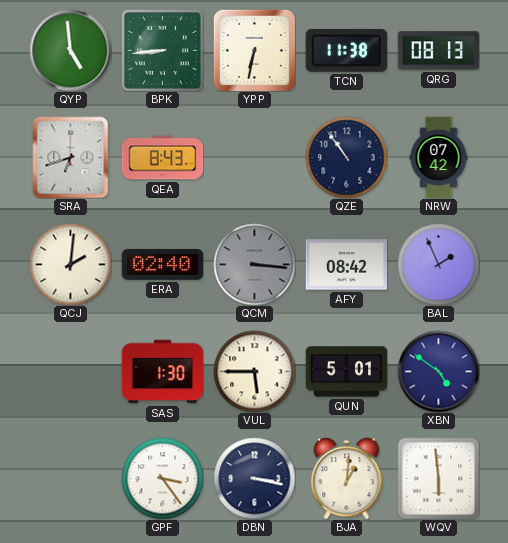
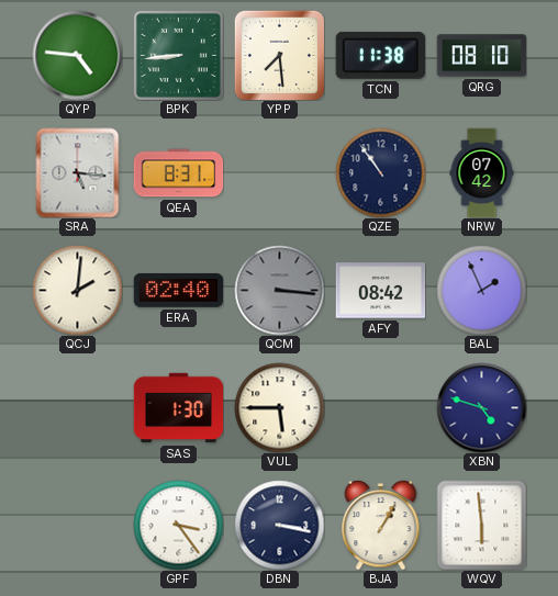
QYP: 4:59 -> 4:46
YPP: 6:32 -> 7:29
QRG: 08:13 -> 08:10
SRA: 6:42 -> 5:16
QEA: 8:43 -> 8:31
QUN: 5:01 -> none
XBN: 4:51 -> 4:48
BJA: 1:01 -> 1:05
